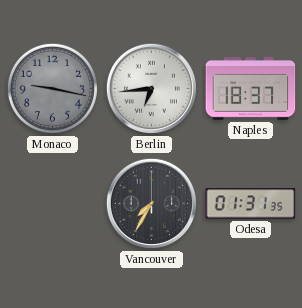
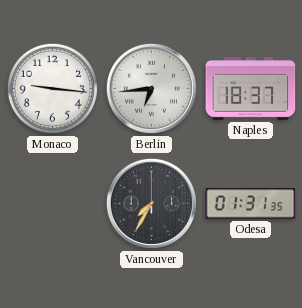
Monaco: 9:17 -> 9:16
Monaco dial: grey -> white
